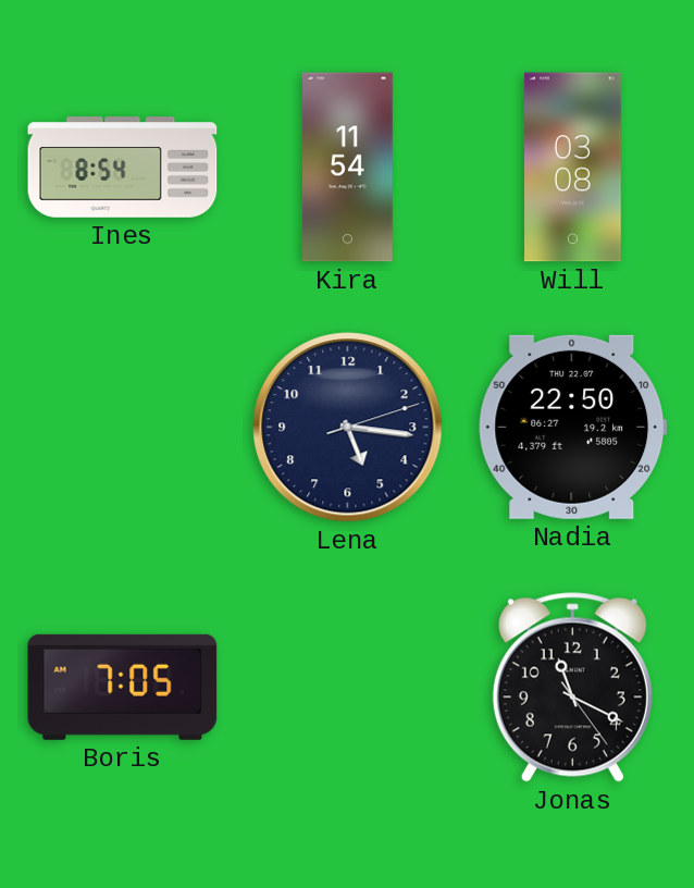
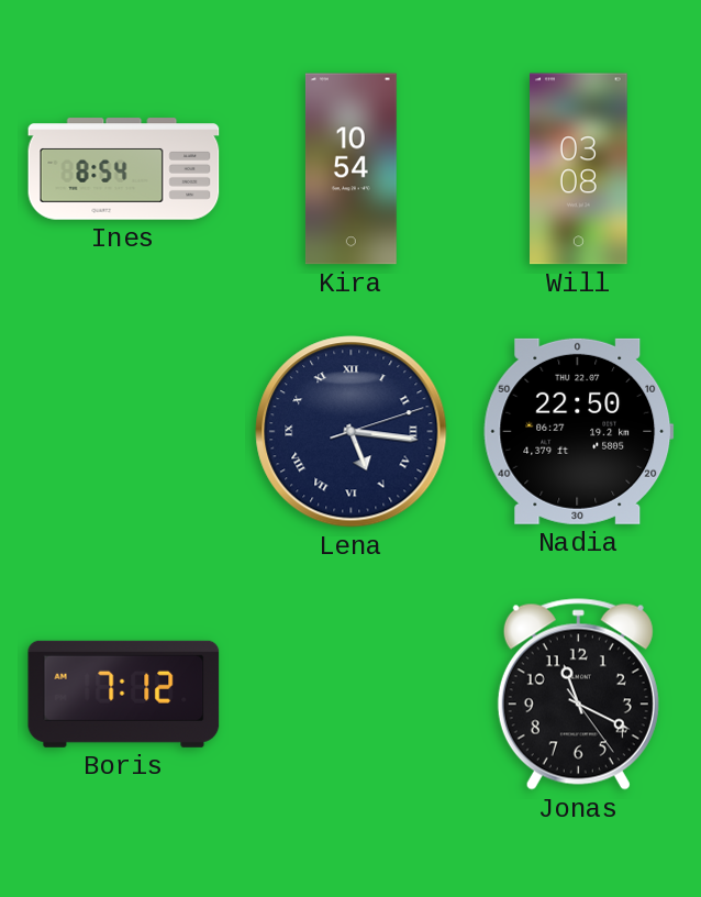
Kira: 11:54 -> 10:54
Lena numerals: Arabic -> Roman
Boris: 7:05 -> 7:12
